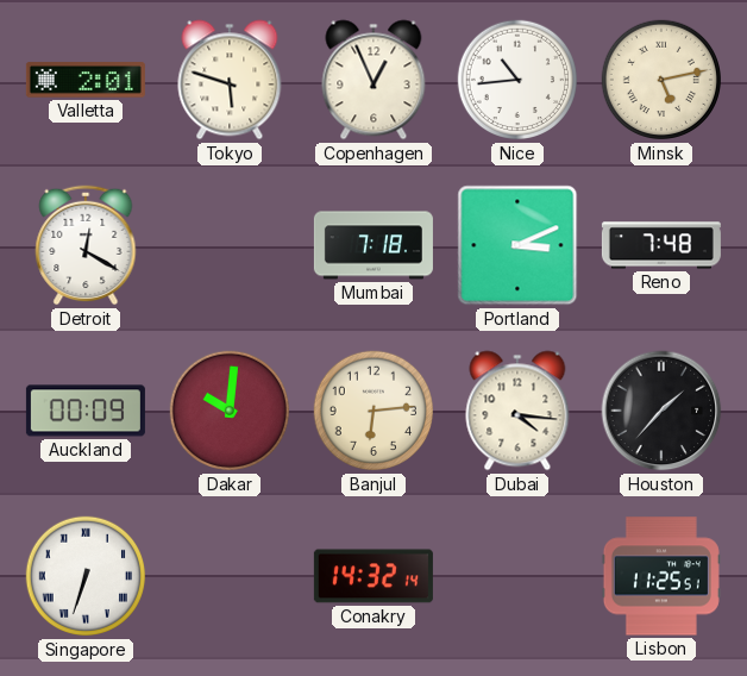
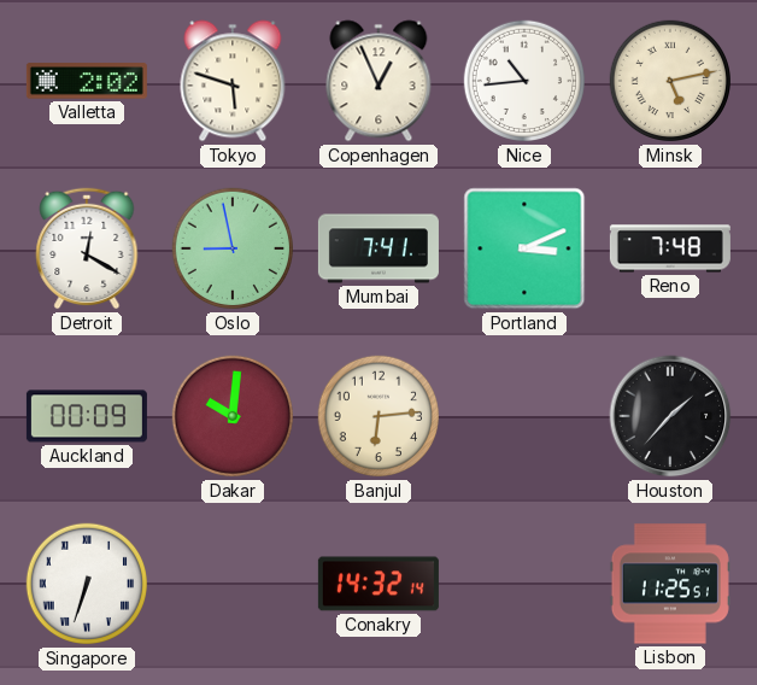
Valletta: 2:01 -> 2:02
Oslo: none -> 8:58
Mumbai: 7:18 -> 7:41
Dubai: 4:16 -> none
